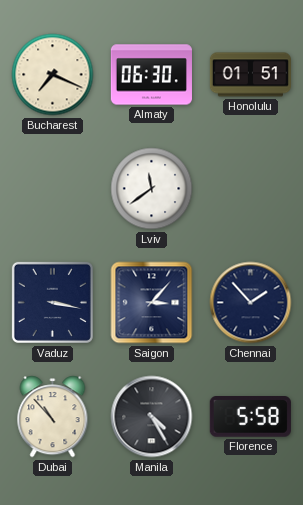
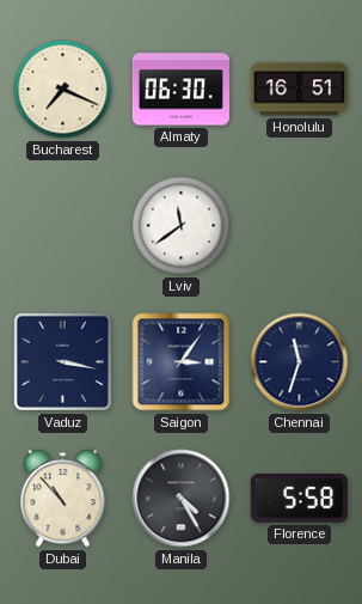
Honolulu: 01:51 -> 16:51
Saigon: 3:07 -> 3:06
Chennai: 1:53 -> 11:33
